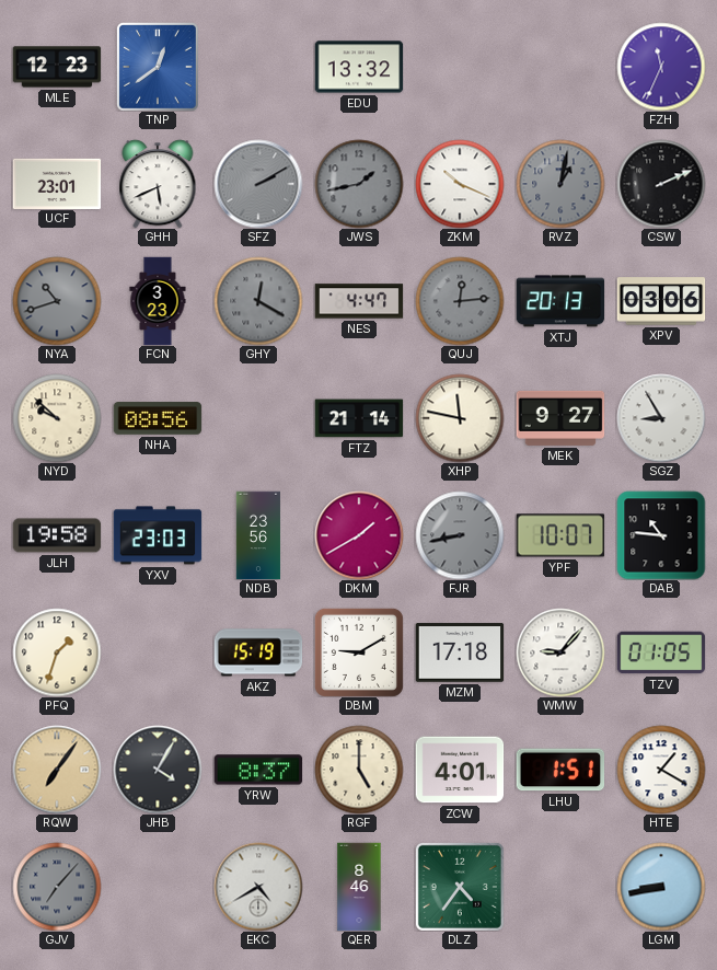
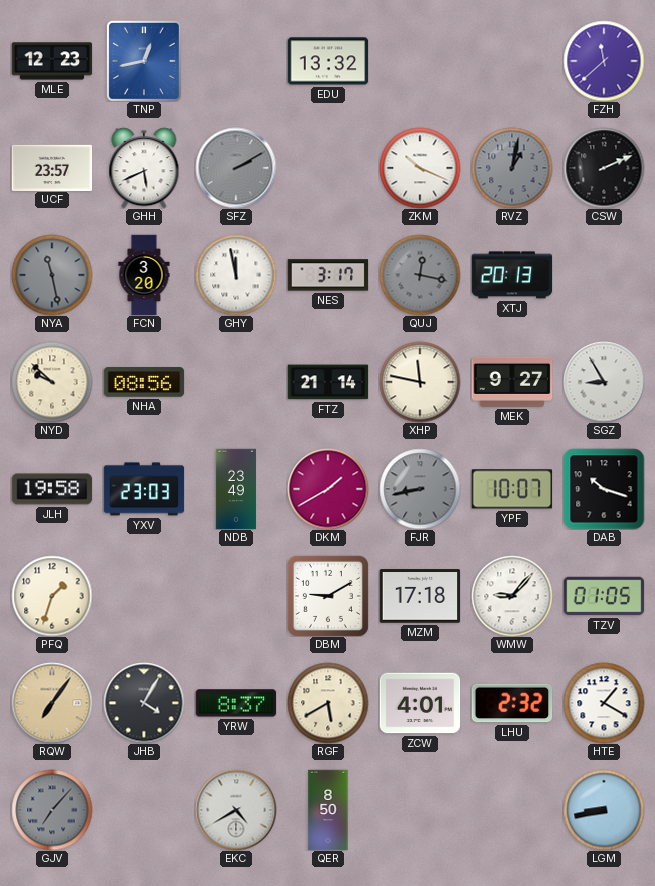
TNP: 12:39 -> 12:43
FZH: 11:34 -> 11:38
UCF: 23:01 -> 23:57
JWS: 1:43 -> none
NYA: 10:42 -> 11:28
FCN: 3:23 -> 3:20
GHY: 12:20 -> 11:58
GHY dial: grey -> white
NES: 4:47 -> 3:17
QUJ: 12:14 -> 12:17
XPV: 03:06 -> none
NDB: 23:56 -> 23:49
DAB: 10:46 -> 10:18
AKZ: 15:19 -> none
RGF: 5:00 -> 5:40
LHU: 1:51 -> 2:32
QER: 8:46 -> 8:50
DLZ: 4:36 -> none
